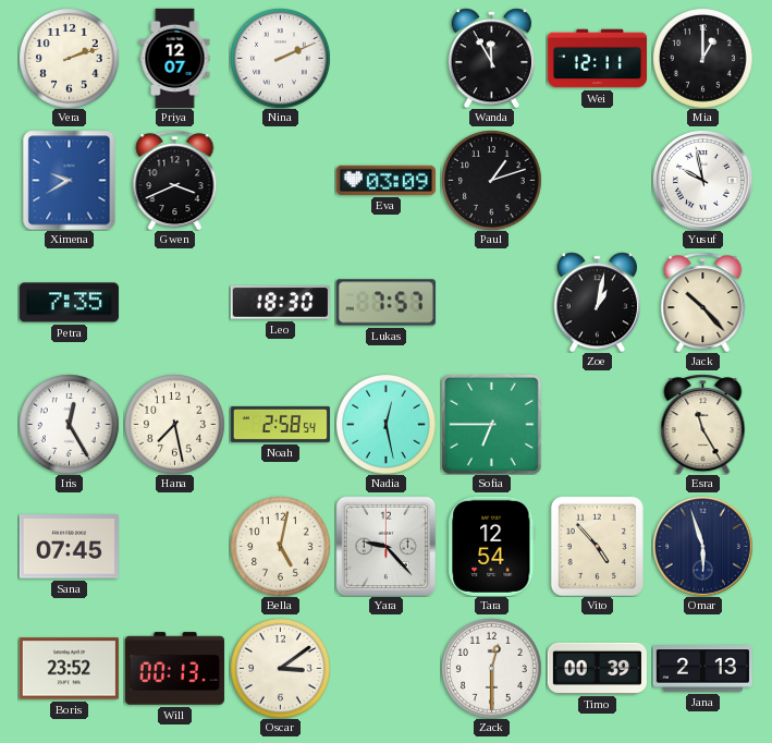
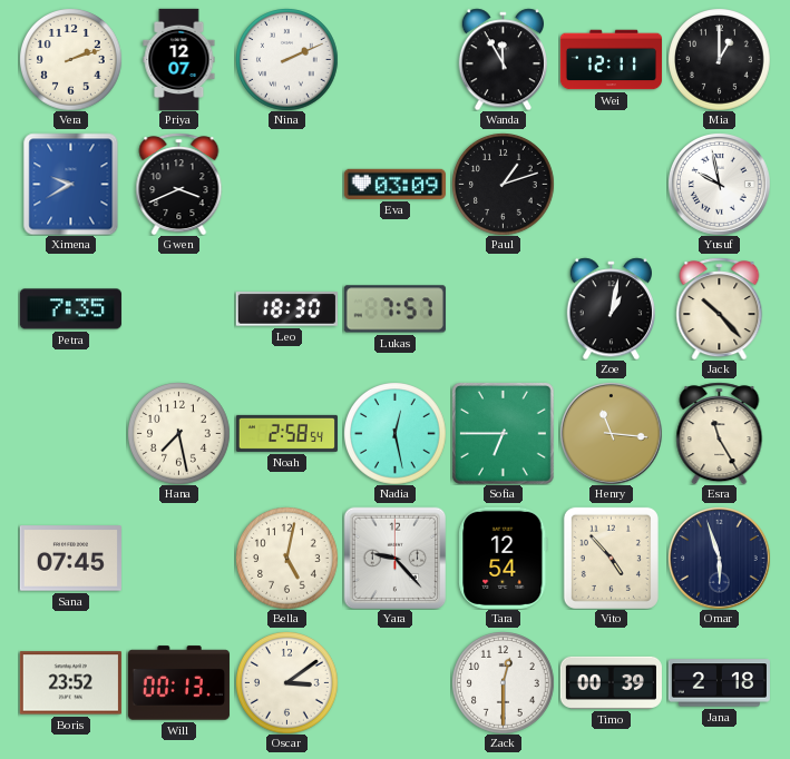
Iris: 12:25 -> none
Henry: none -> 11:16
Jana: 2:13 -> 2:18
